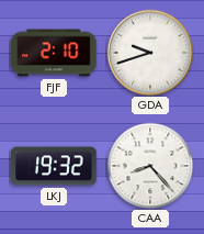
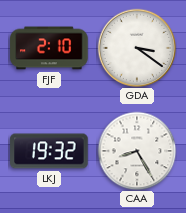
GDA: 9:42 -> 3:21
CAA: 8:23 -> 8:25
